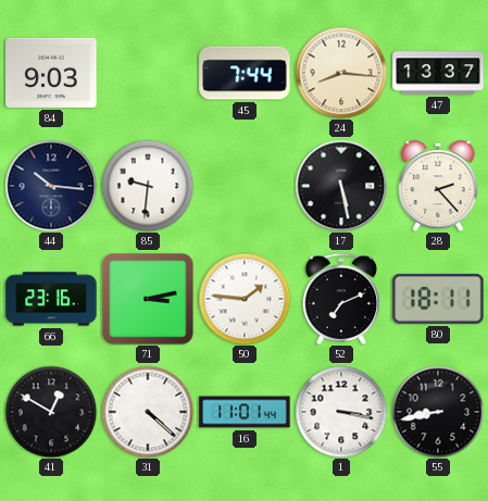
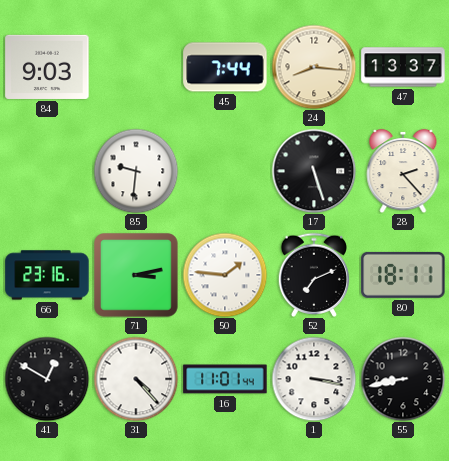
44: 10:16 -> none
17: 5:28 -> 5:27
31: 4:22 -> 4:23
